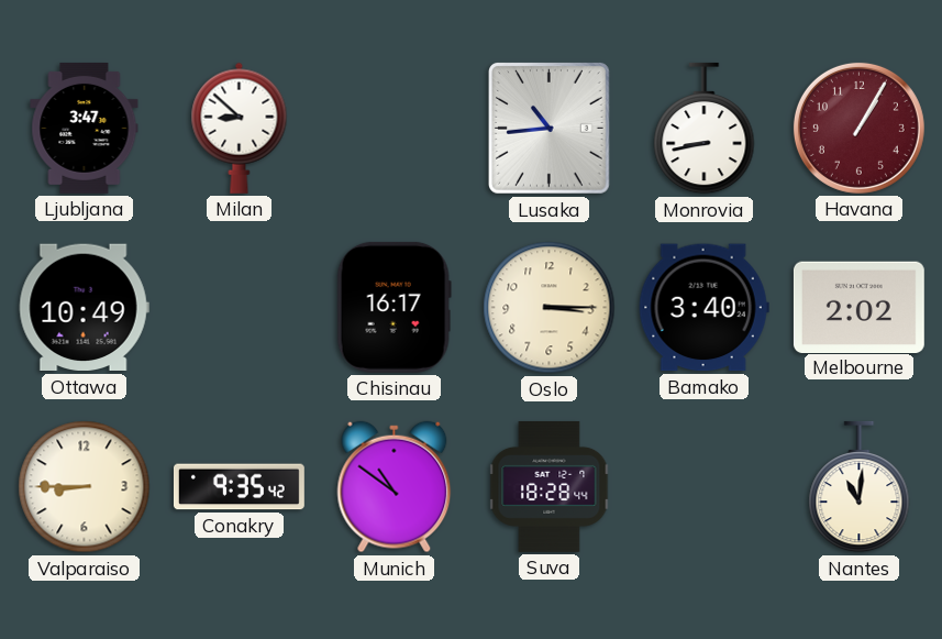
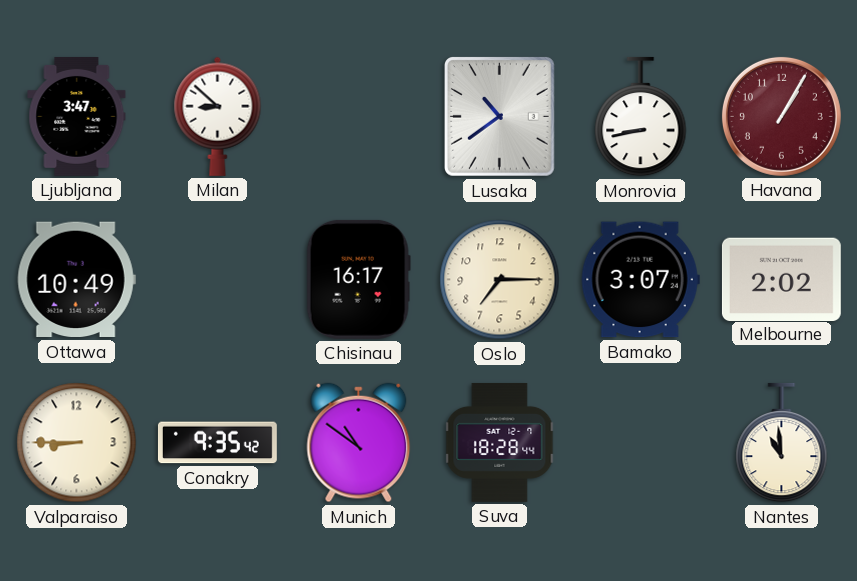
Lusaka: 10:44 -> 10:39
Oslo: 3:15 -> 7:15
Bamako: 3:40 -> 3:07
Nantes: 11:01 -> 10:59
